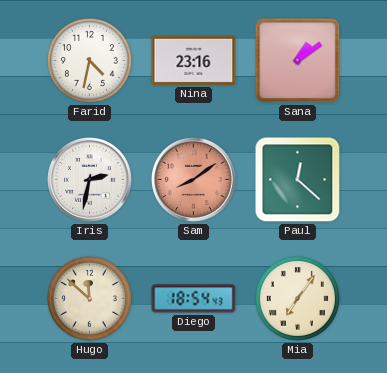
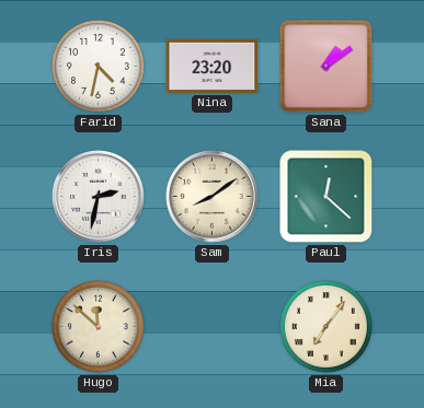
Nina: 23:16 -> 23:20
Sam dial: salmon -> cream
Diego: 18:54 -> none
